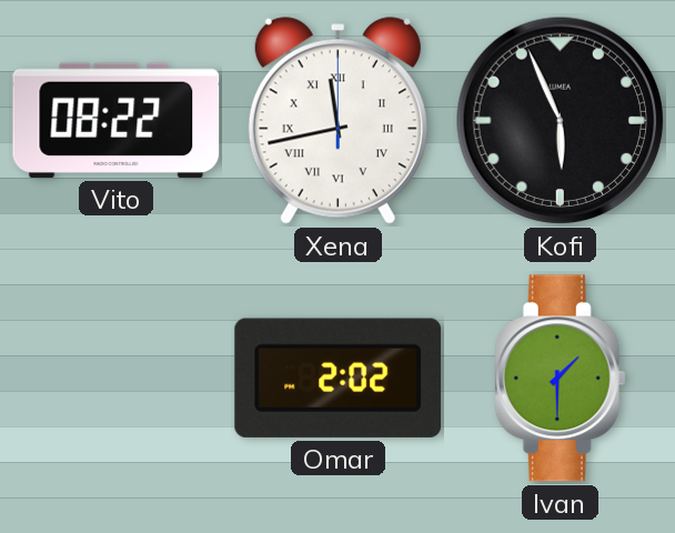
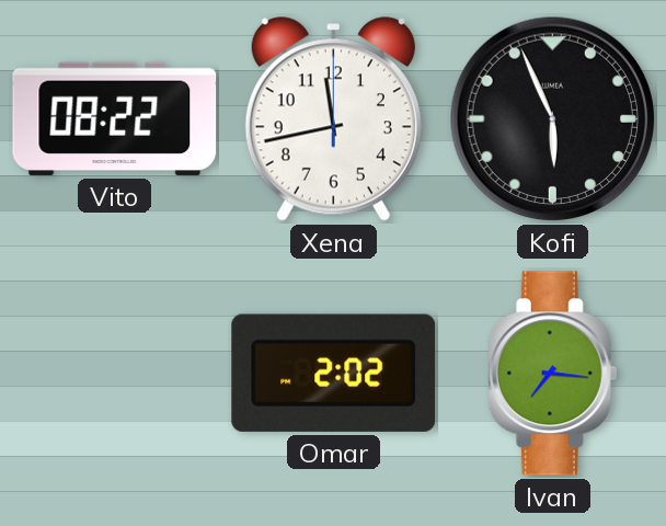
Xena numerals: Roman -> Arabic
Ivan: 1:30 -> 7:16
